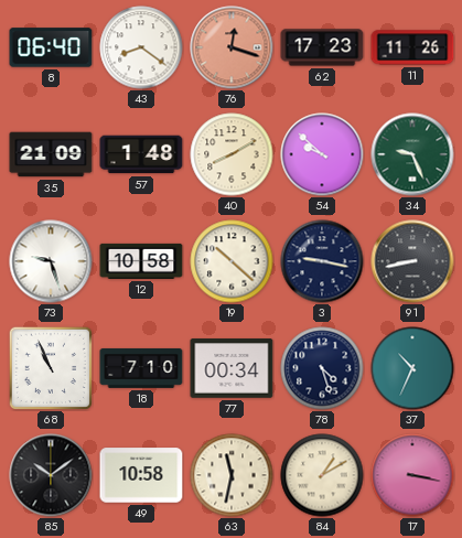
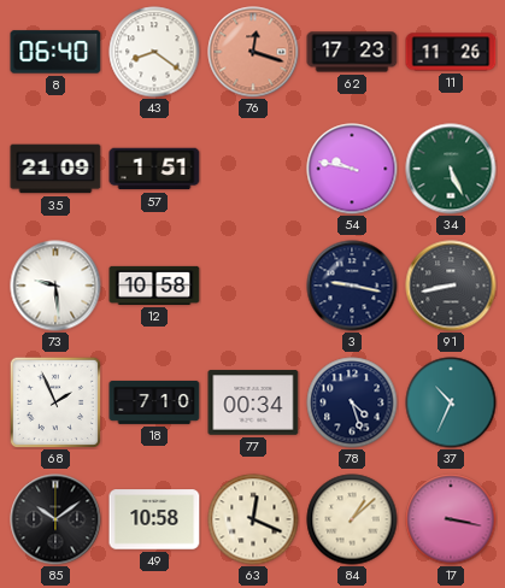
57: 1:48 -> 1:51
40: 8:10 -> none
54: 9:52 -> 9:47
34: 9:26 -> 5:26
73: 9:27 -> 9:29
19: 10:22 -> none
68: 10:56 -> 1:56
63: 11:32 -> 12:19
84: 1:10 -> 1:08
